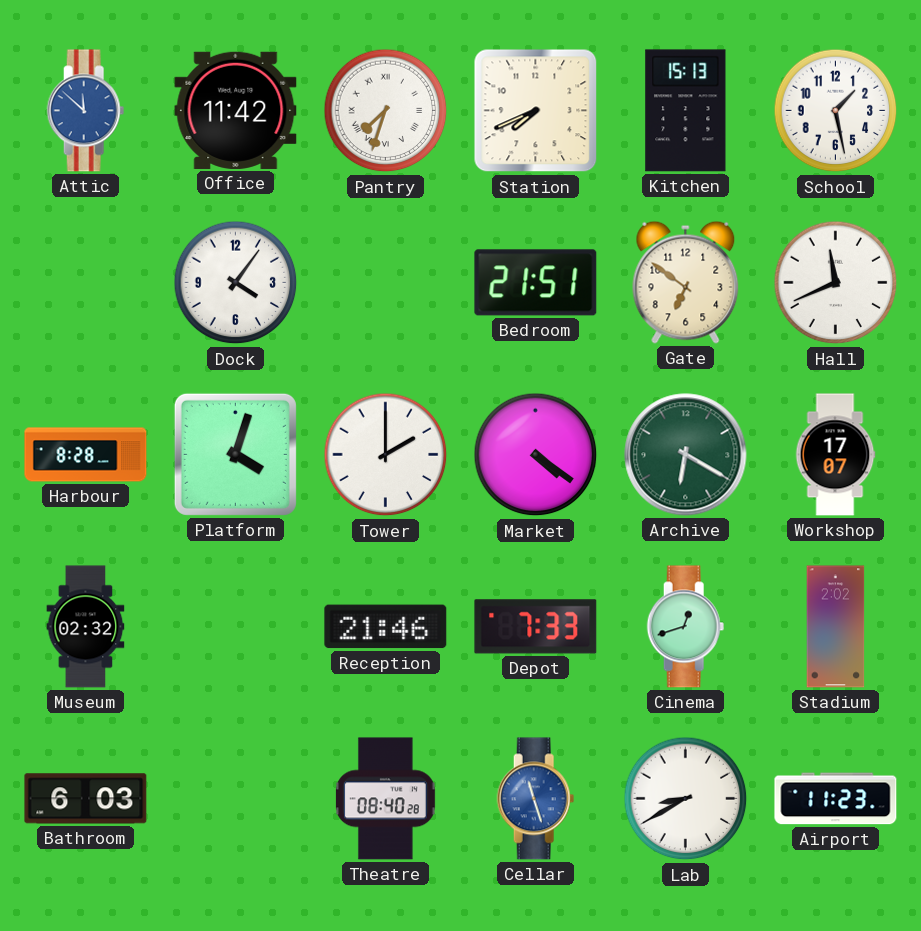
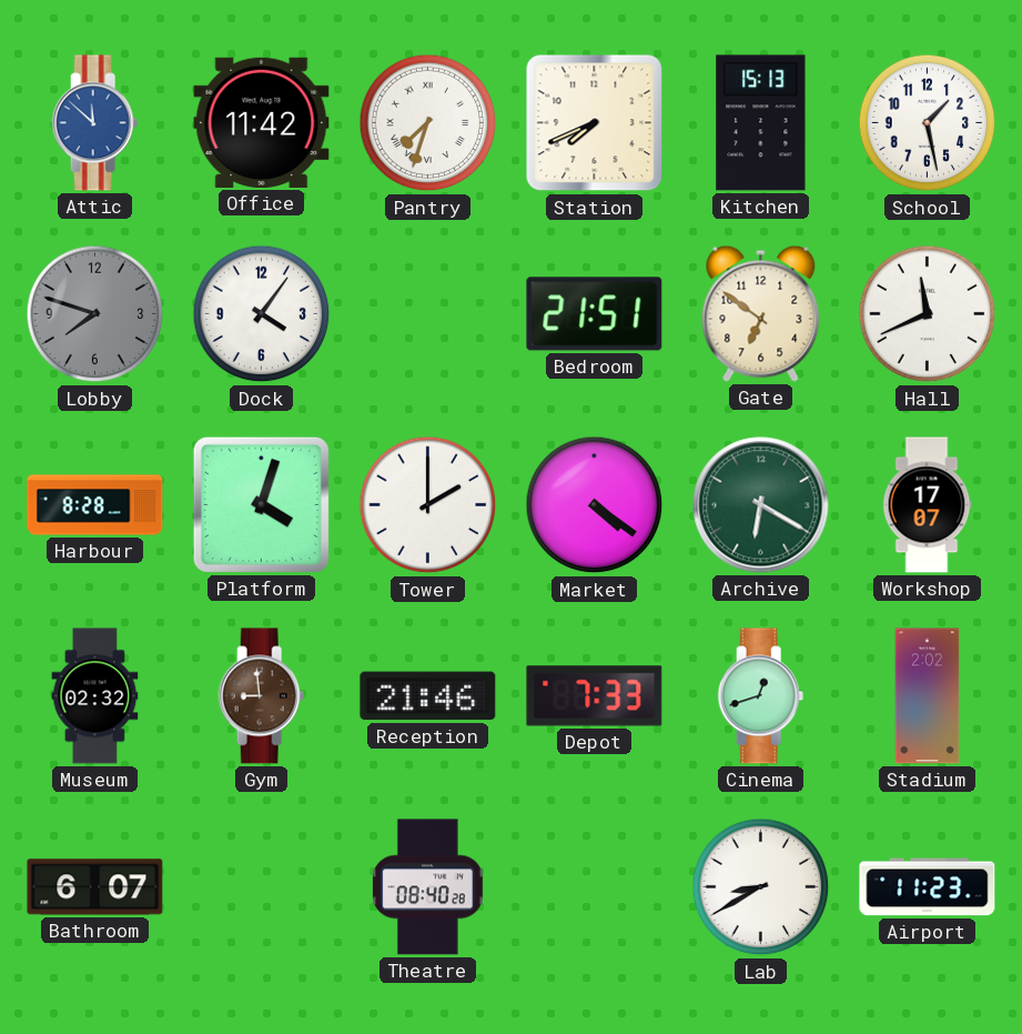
Lobby: none -> 7:48
Gym: none -> 8:59
Bathroom: 6:03 -> 6:07
Cellar: 11:27 -> none
